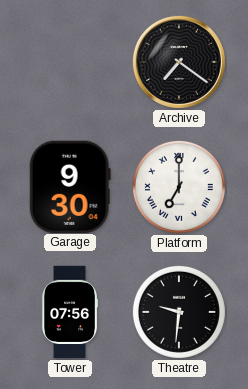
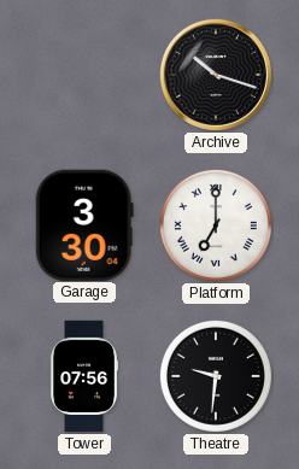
Archive: 7:21 -> 10:18
Garage: 9:30 -> 3:30
